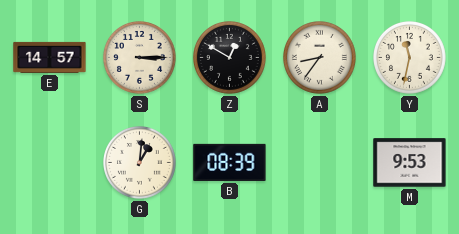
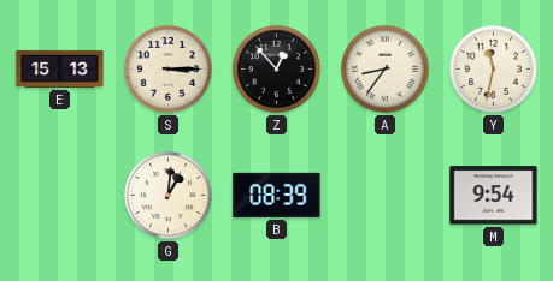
E: 14:57 -> 15:13
Z: 12:50 -> 12:53
M: 9:53 -> 9:54
